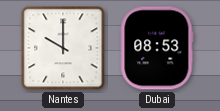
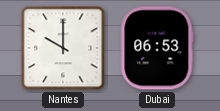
Dubai: 08:53 -> 06:53
